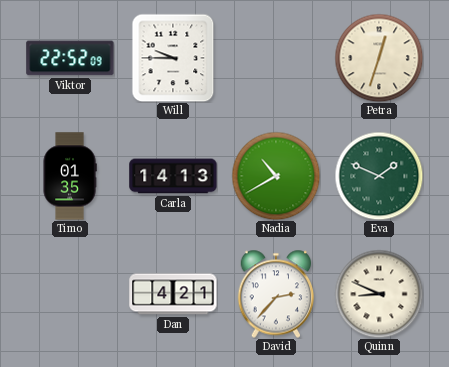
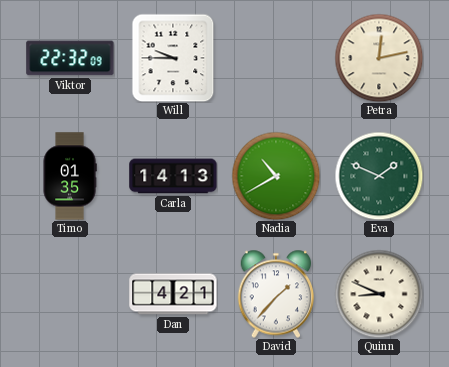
Viktor: 22:52 -> 22:32
Petra: 12:33 -> 12:13
David: 2:37 -> 1:37
